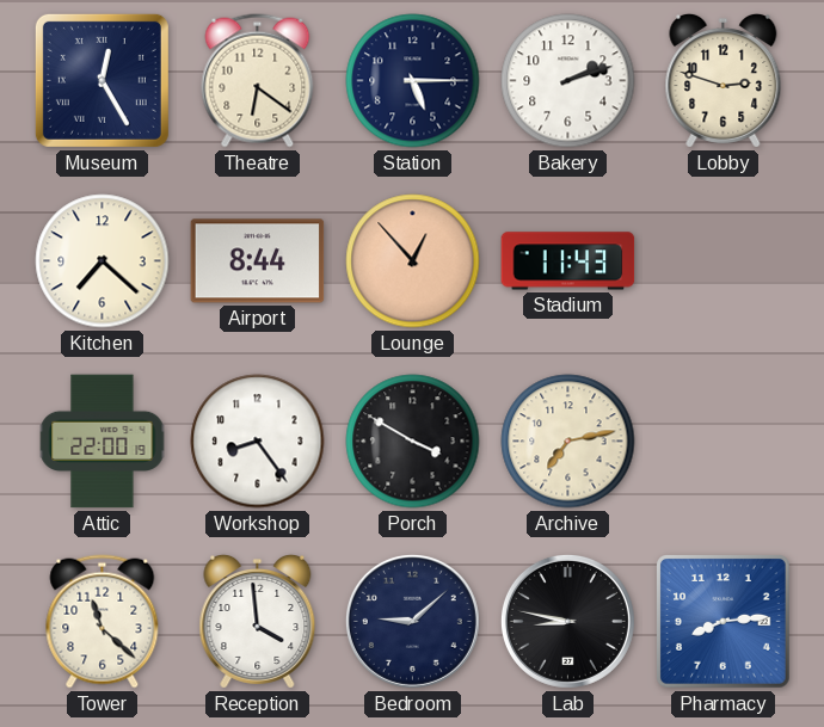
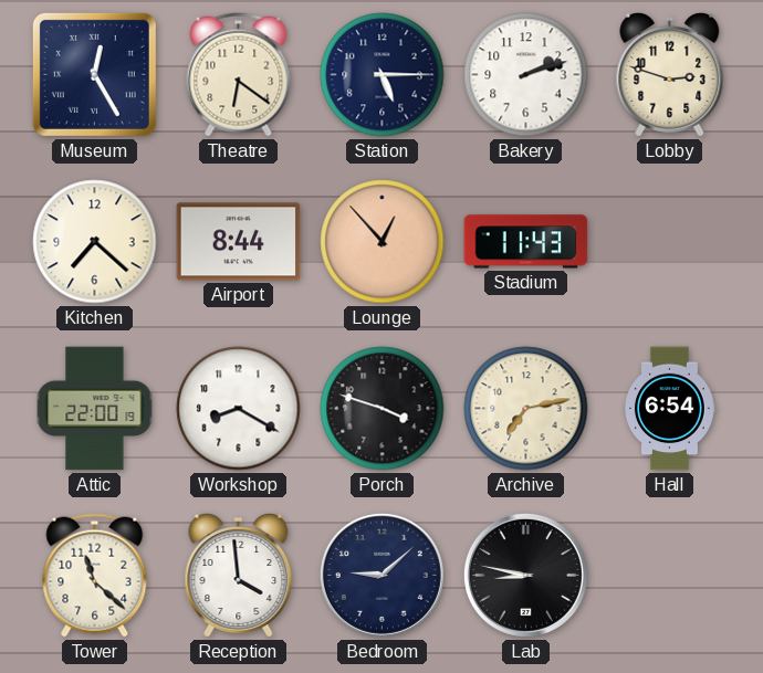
Workshop: 8:24 -> 8:20
Porch: 3:50 -> 3:48
Hall: none -> 6:54
Pharmacy: 8:14 -> none
